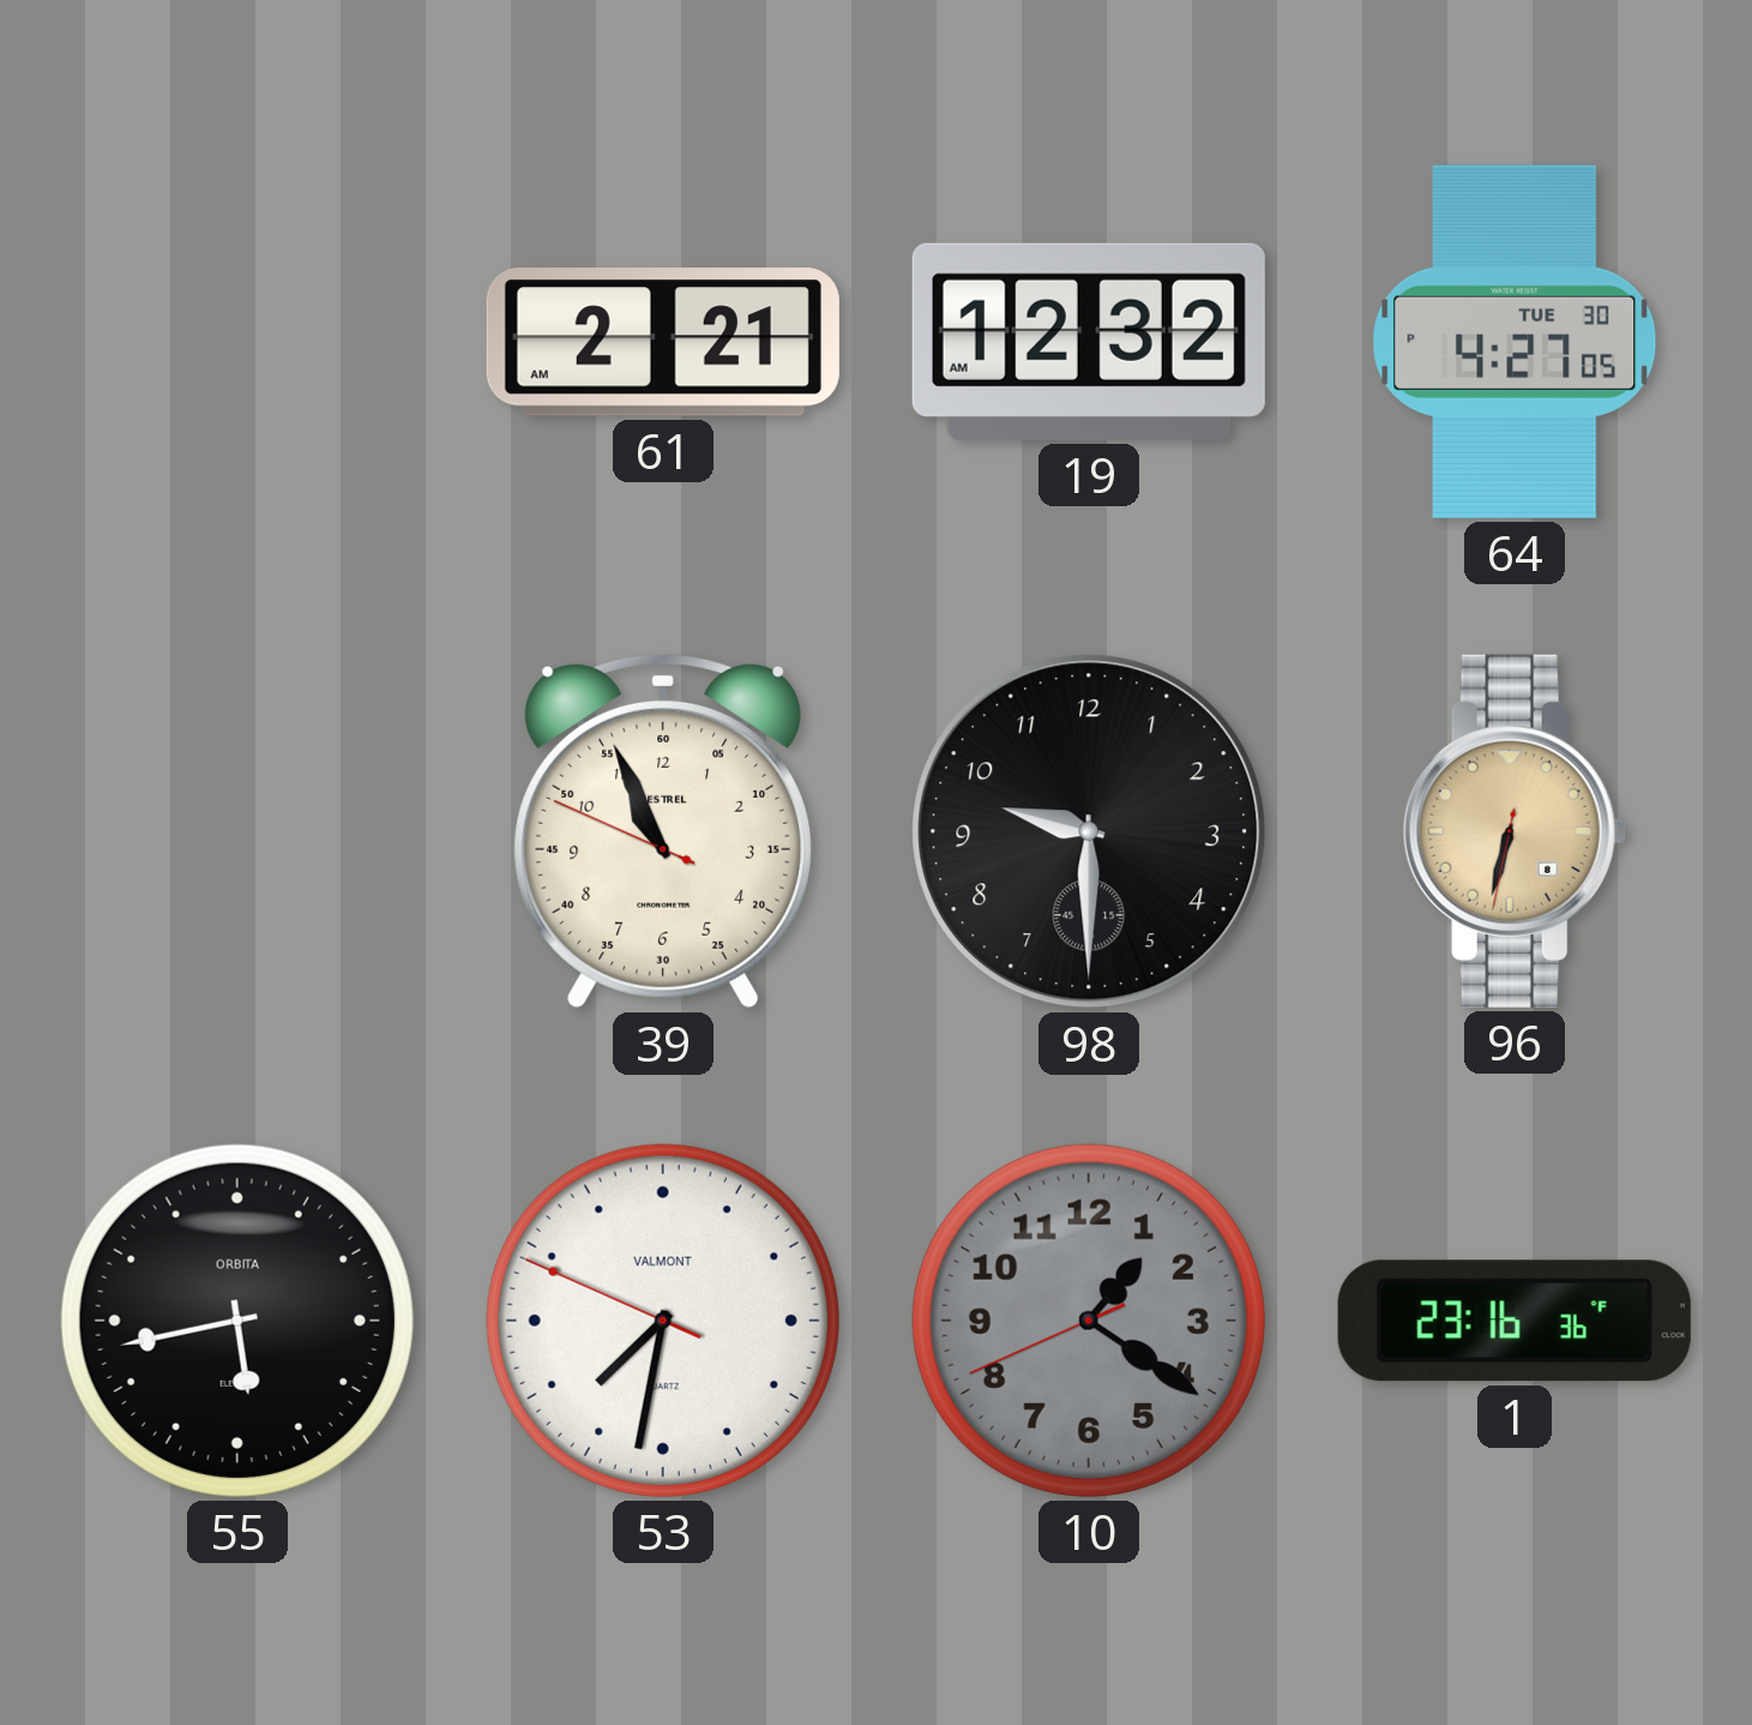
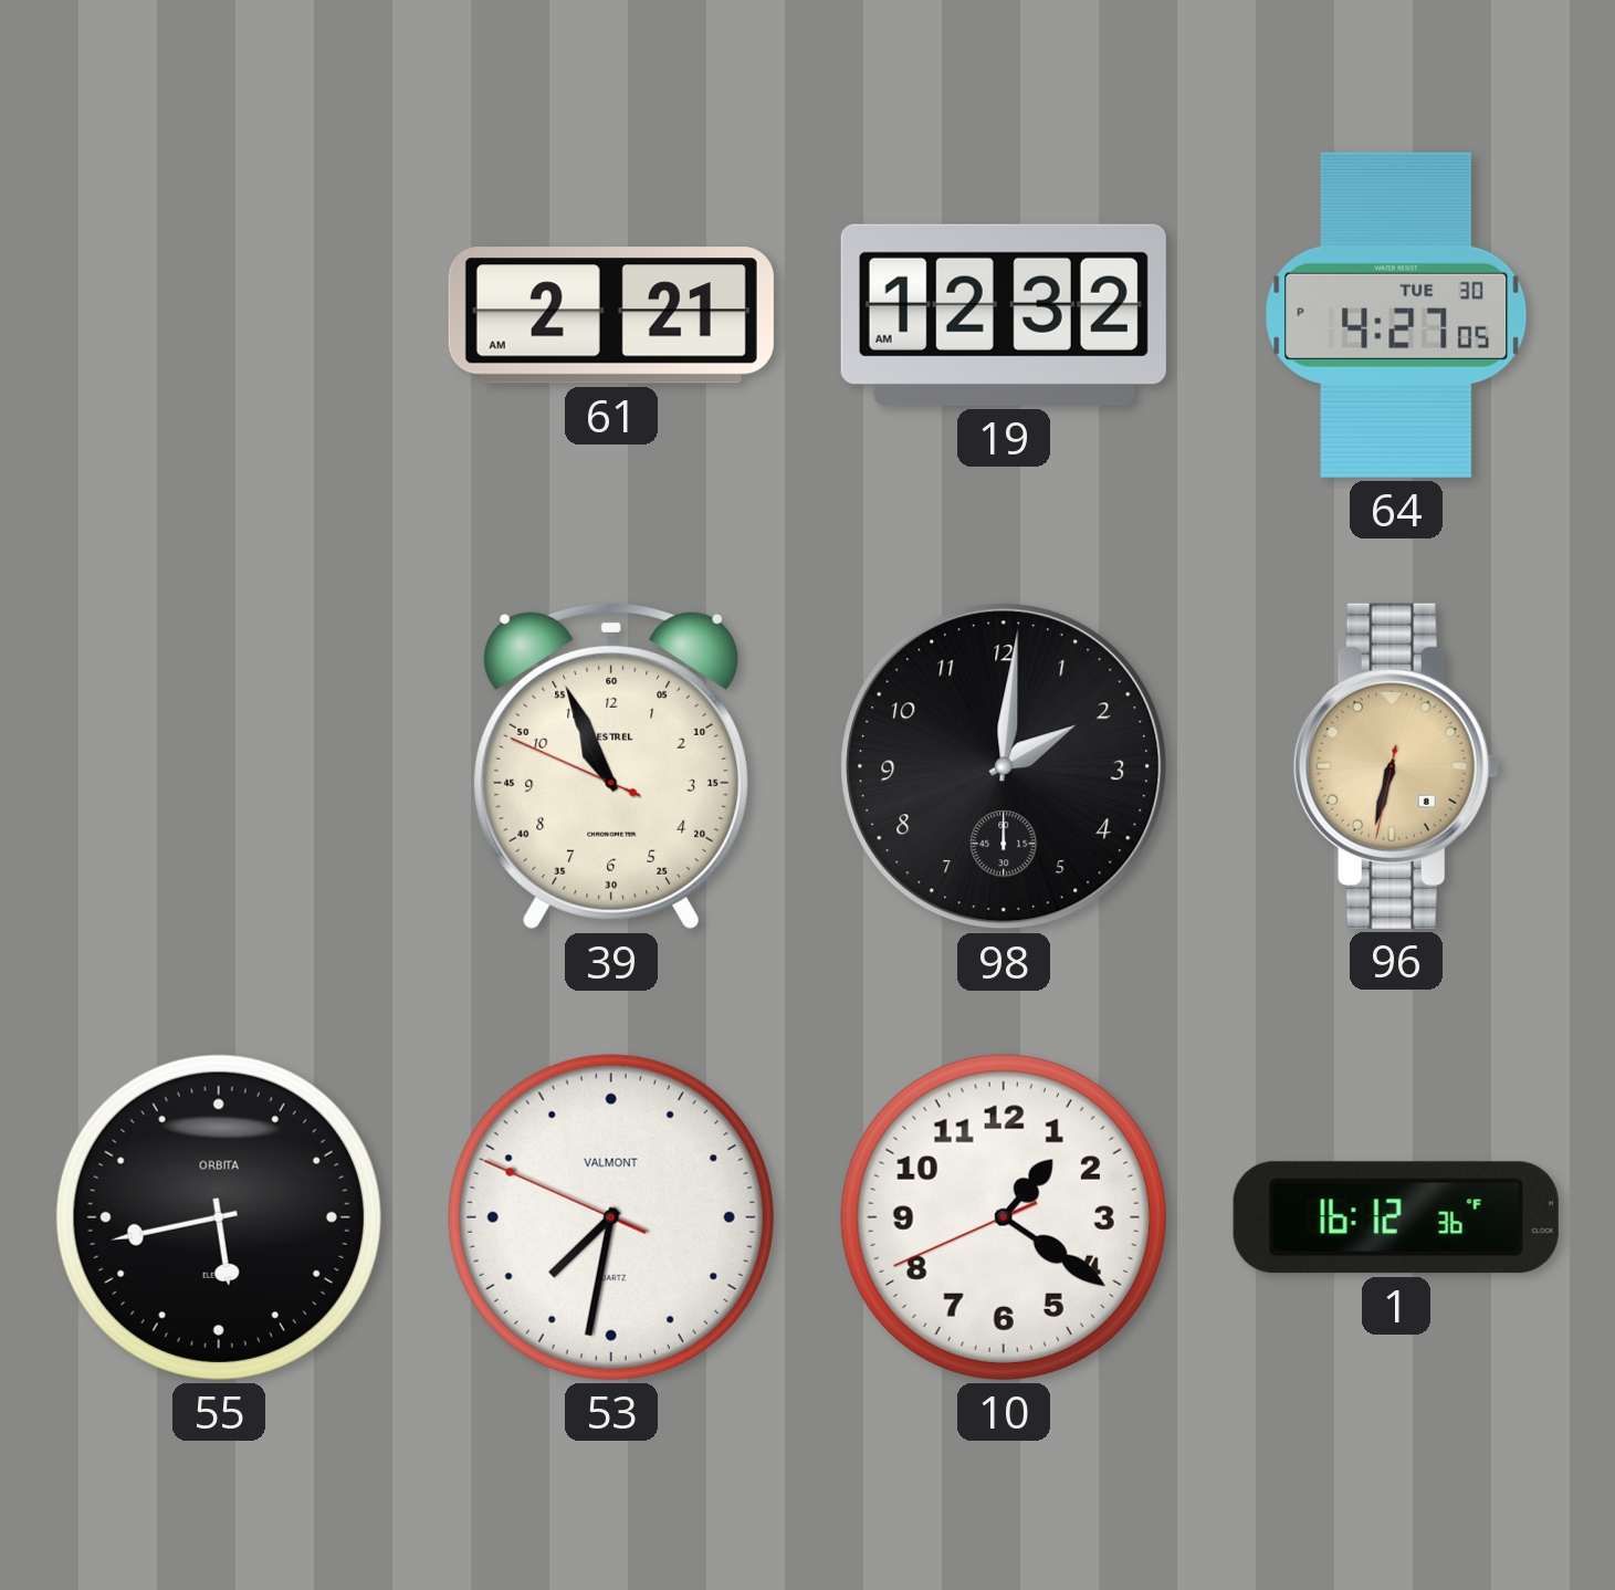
98: 9:30 -> 2:01
10 dial: grey -> white
1: 23:16 -> 16:12
